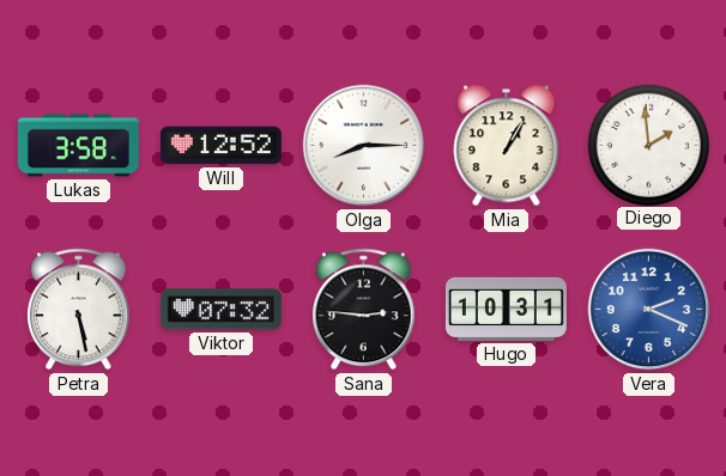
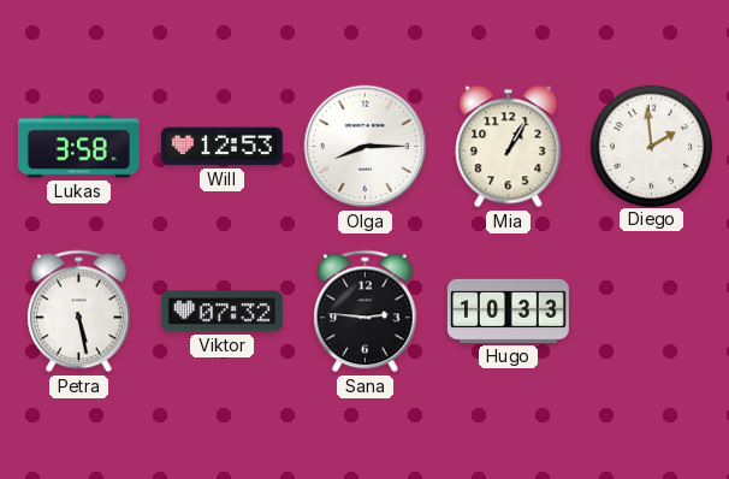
Will: 12:52 -> 12:53
Hugo: 10:31 -> 10:33
Vera: 2:19 -> none
